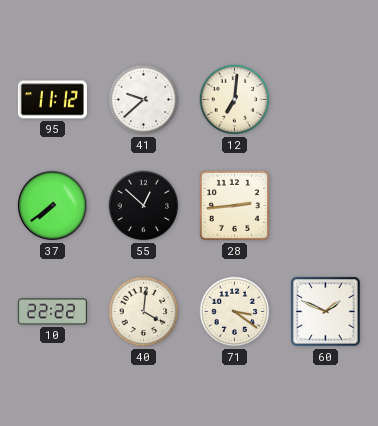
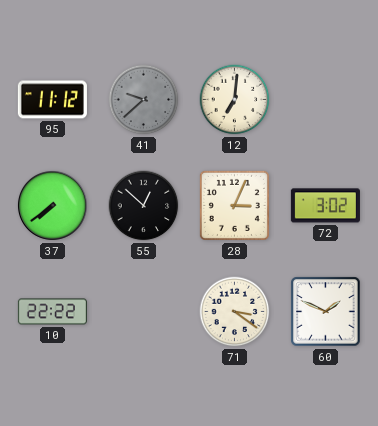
41 dial: white -> grey
28: 2:44 -> 3:04
72: none -> 3:02
40: 4:01 -> none
